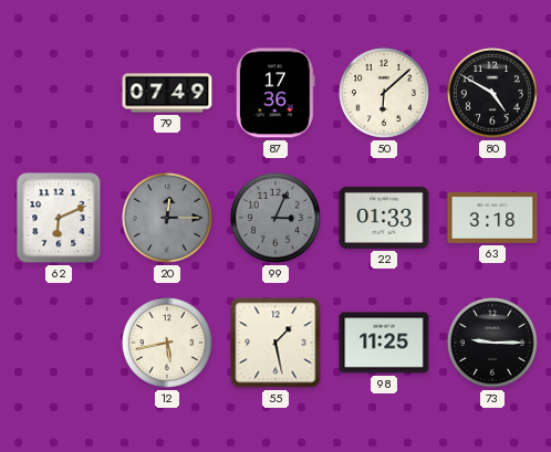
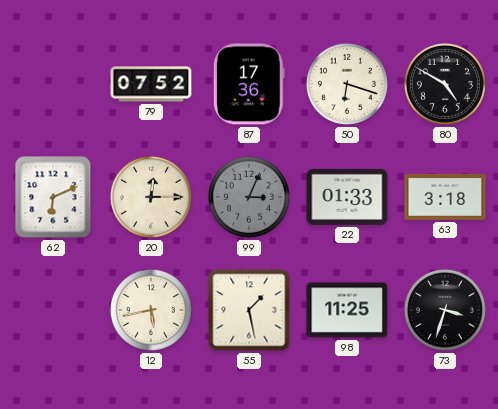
79: 07:49 -> 07:52
50: 6:08 -> 6:18
20 dial: grey -> cream
73: 9:15 -> 3:33
